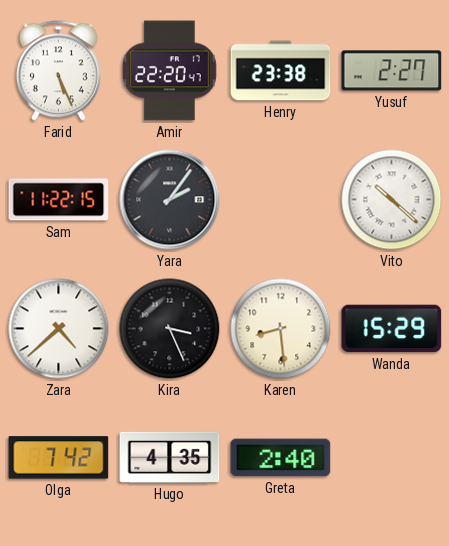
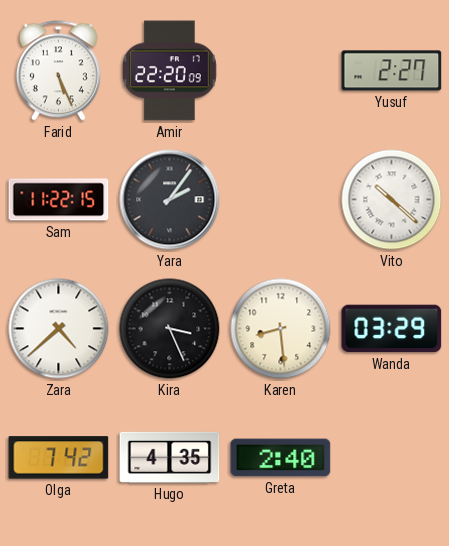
Amir: 22:20:47 -> 22:20:09
Henry: 23:38 -> none
Wanda: 15:29 -> 03:29
